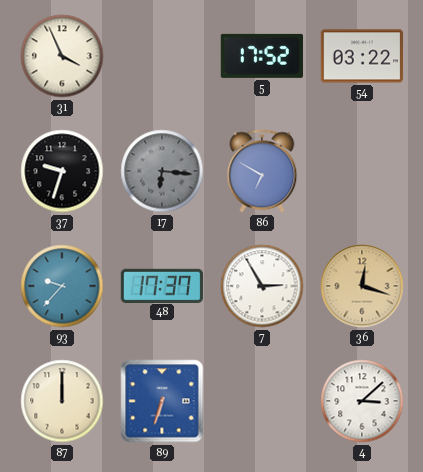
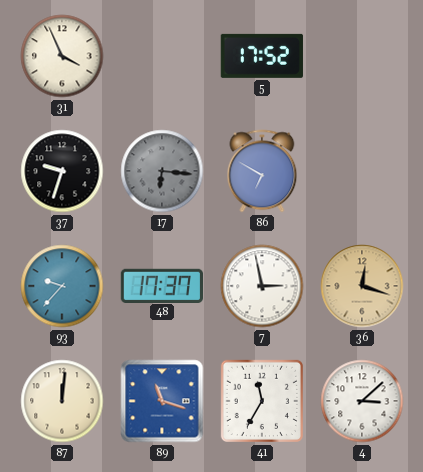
54: 03:22 -> none
7: 2:55 -> 2:58
87: 12:00 -> 12:01
89: 6:33 -> 11:18
41: none -> 11:35
